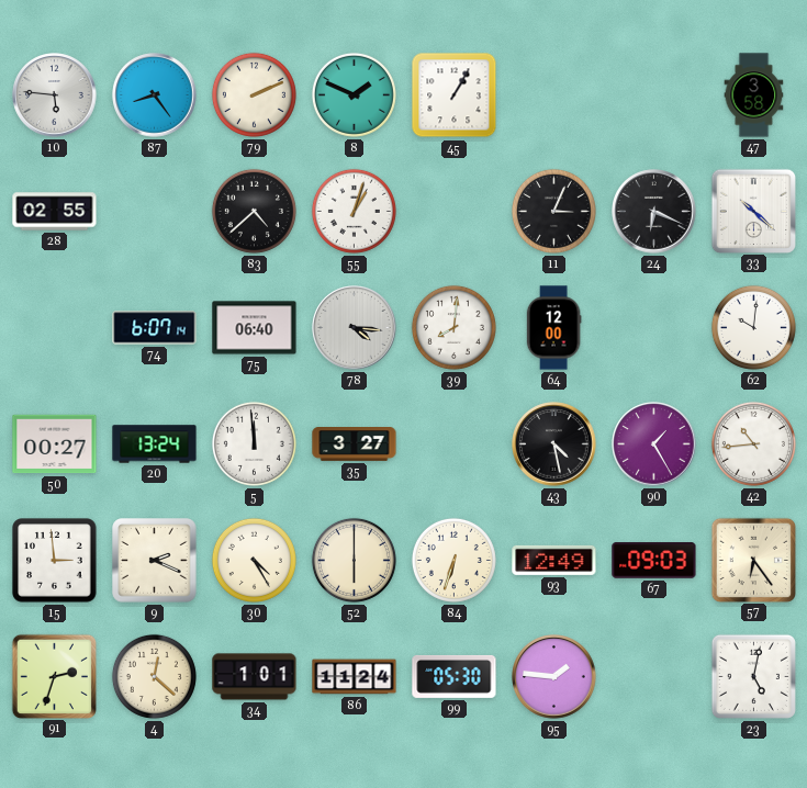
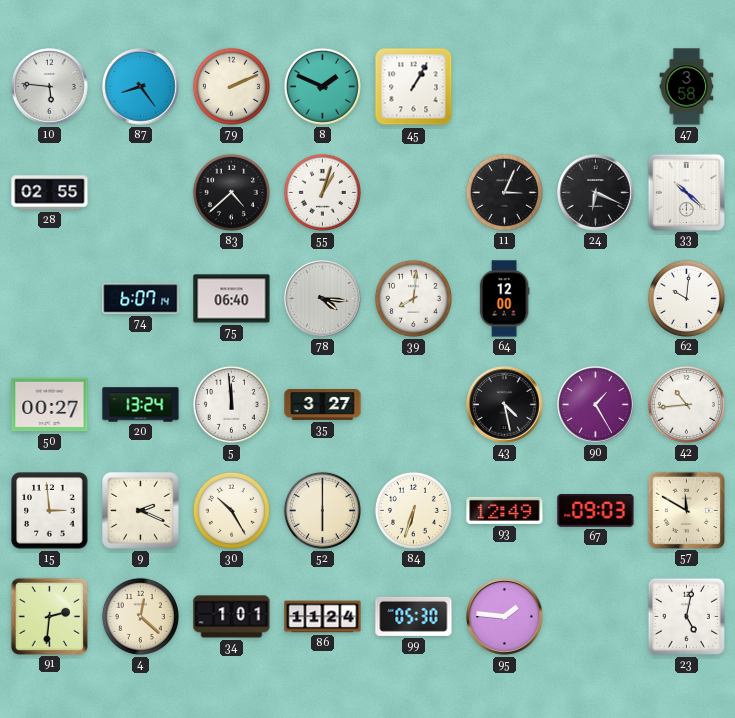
30: 4:25 -> 10:25
57: 6:24 -> 11:50
91: 2:33 -> 2:31
